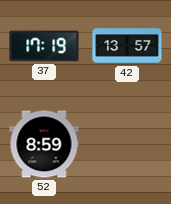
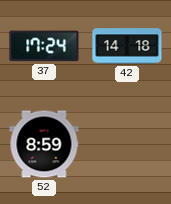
37: 17:19 -> 17:24
42: 13:57 -> 14:18
